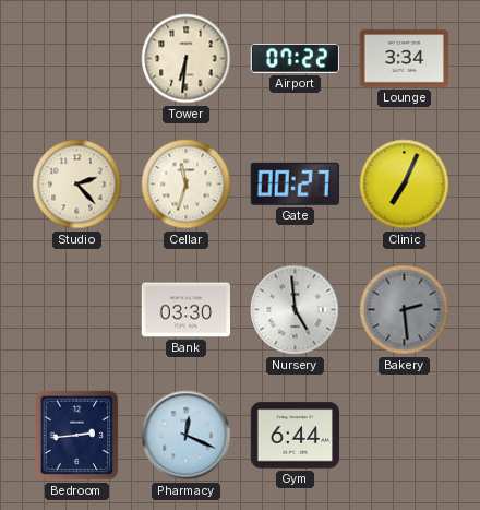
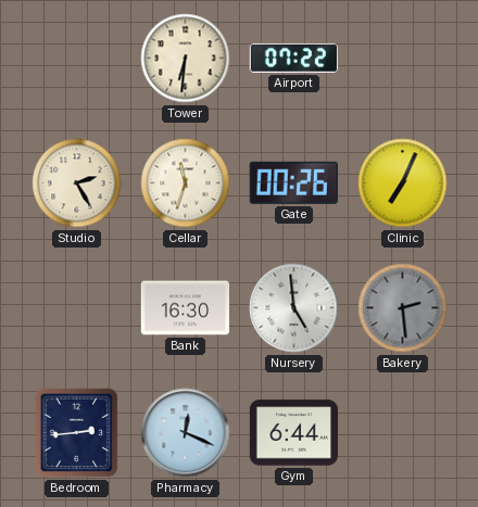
Lounge: 3:34 -> none
Studio: 2:23 -> 2:25
Gate: 00:27 -> 00:26
Bank: 03:30 -> 16:30
